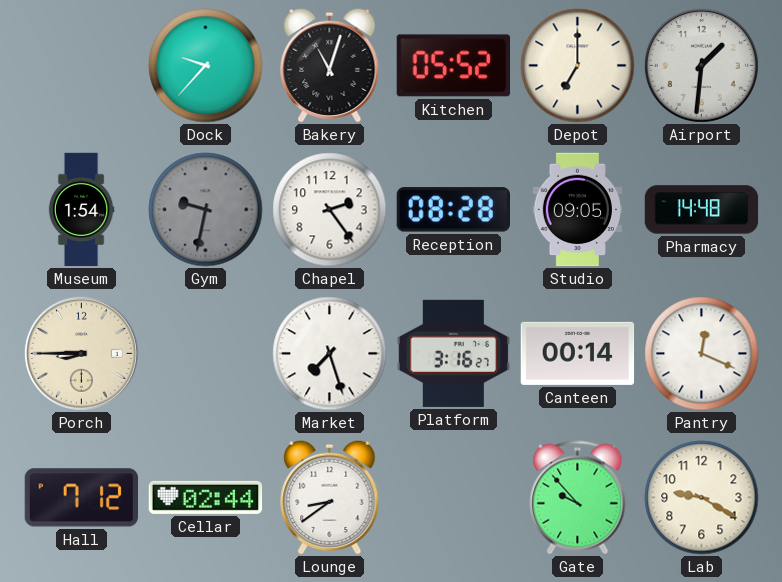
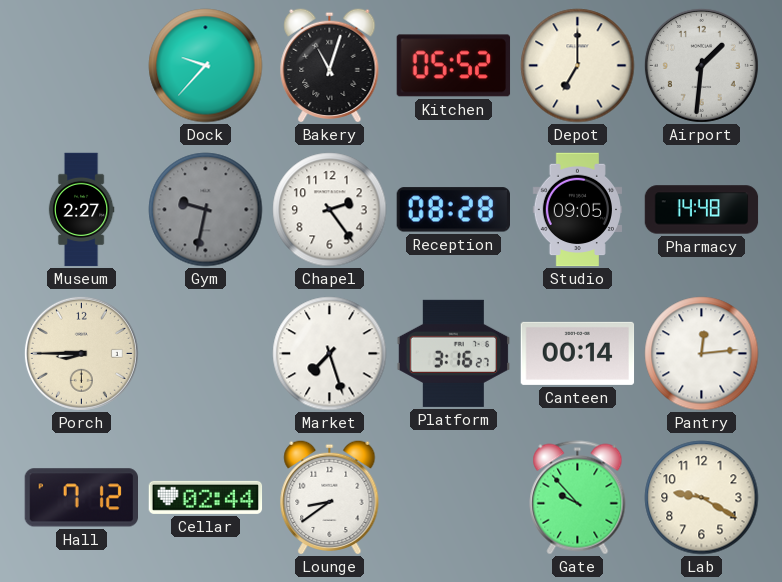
Museum: 1:54 -> 2:27
Pantry: 12:19 -> 12:14
